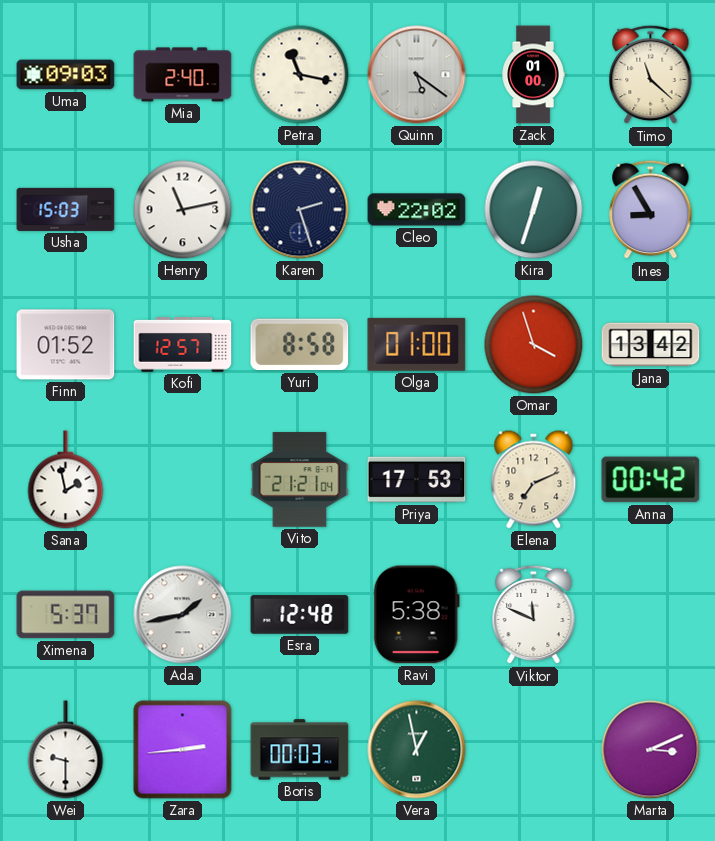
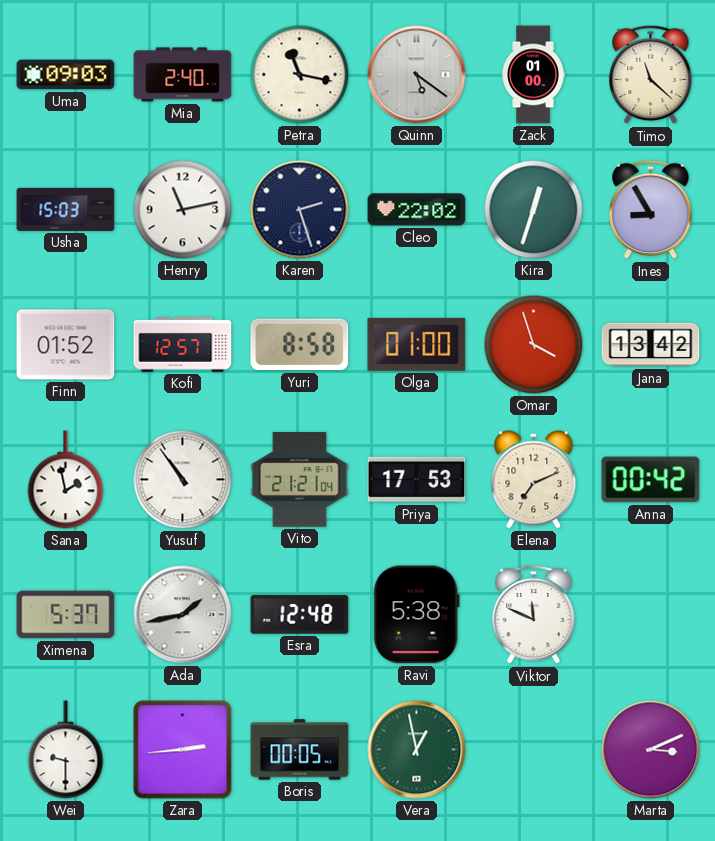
Yusuf: none -> 10:54
Boris: 00:03 -> 00:05
